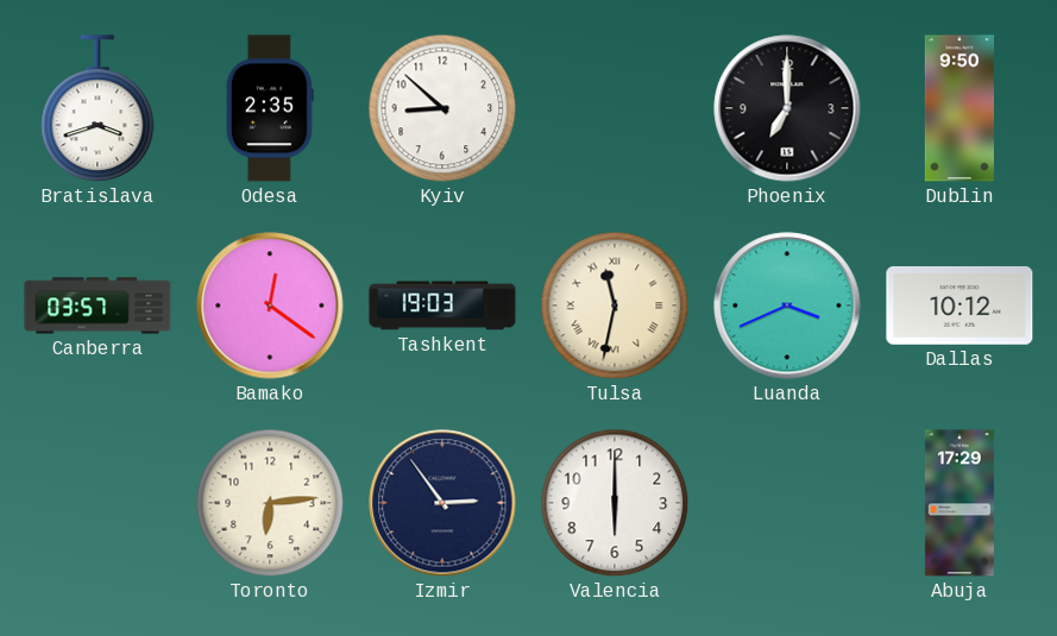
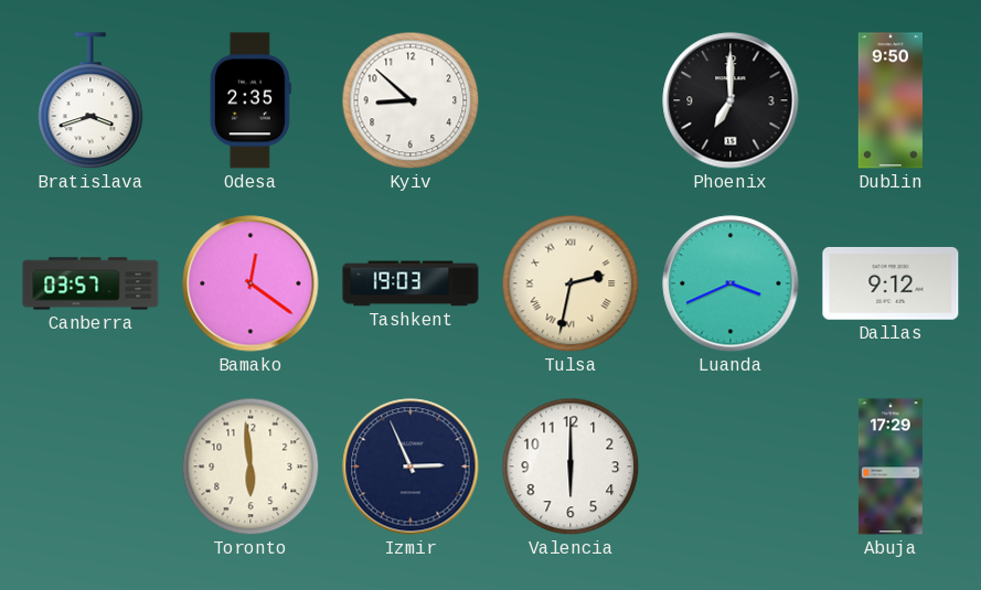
Tulsa: 11:32 -> 2:32
Dallas: 10:12 -> 9:12
Toronto: 6:14 -> 5:59
Izmir: 2:54 -> 2:56
